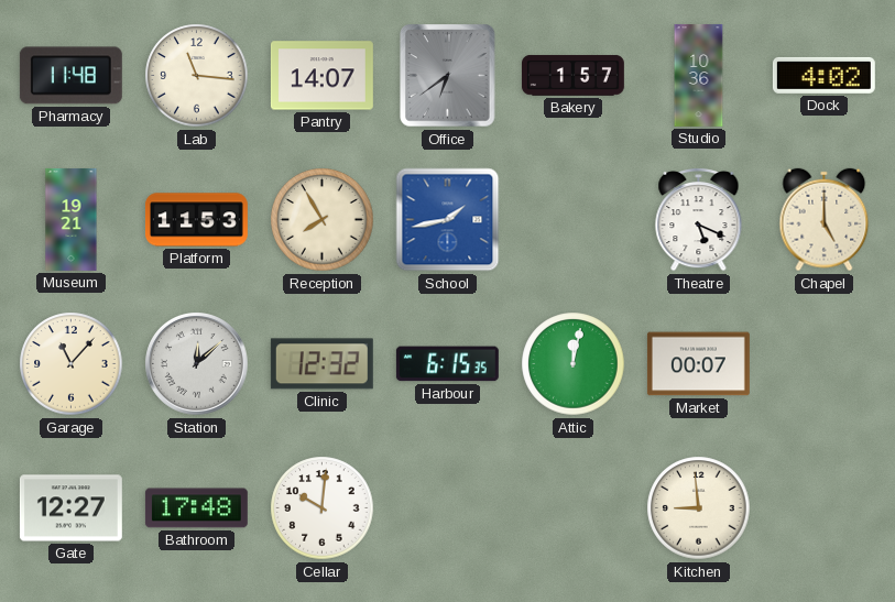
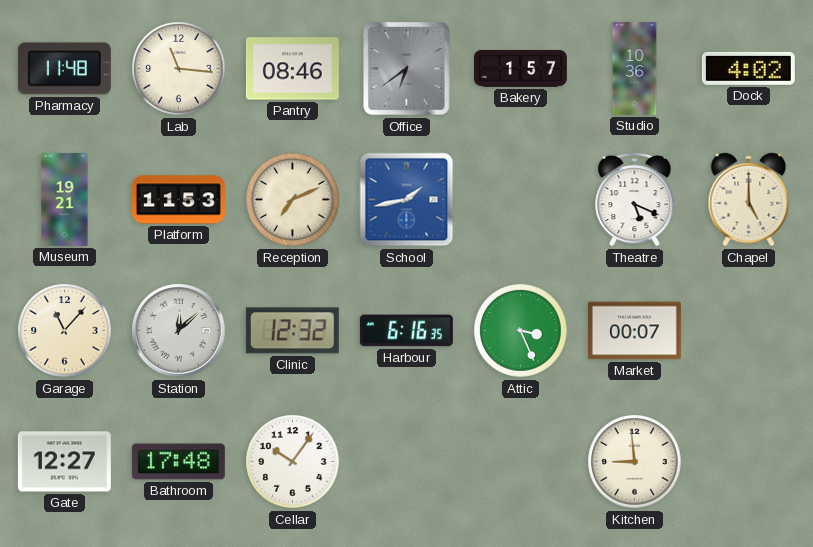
Pantry: 14:07 -> 08:46
Reception: 7:55 -> 7:11
Harbour: 6:15 -> 6:16
Attic: 12:02 -> 3:26
Cellar: 10:01 -> 10:06
